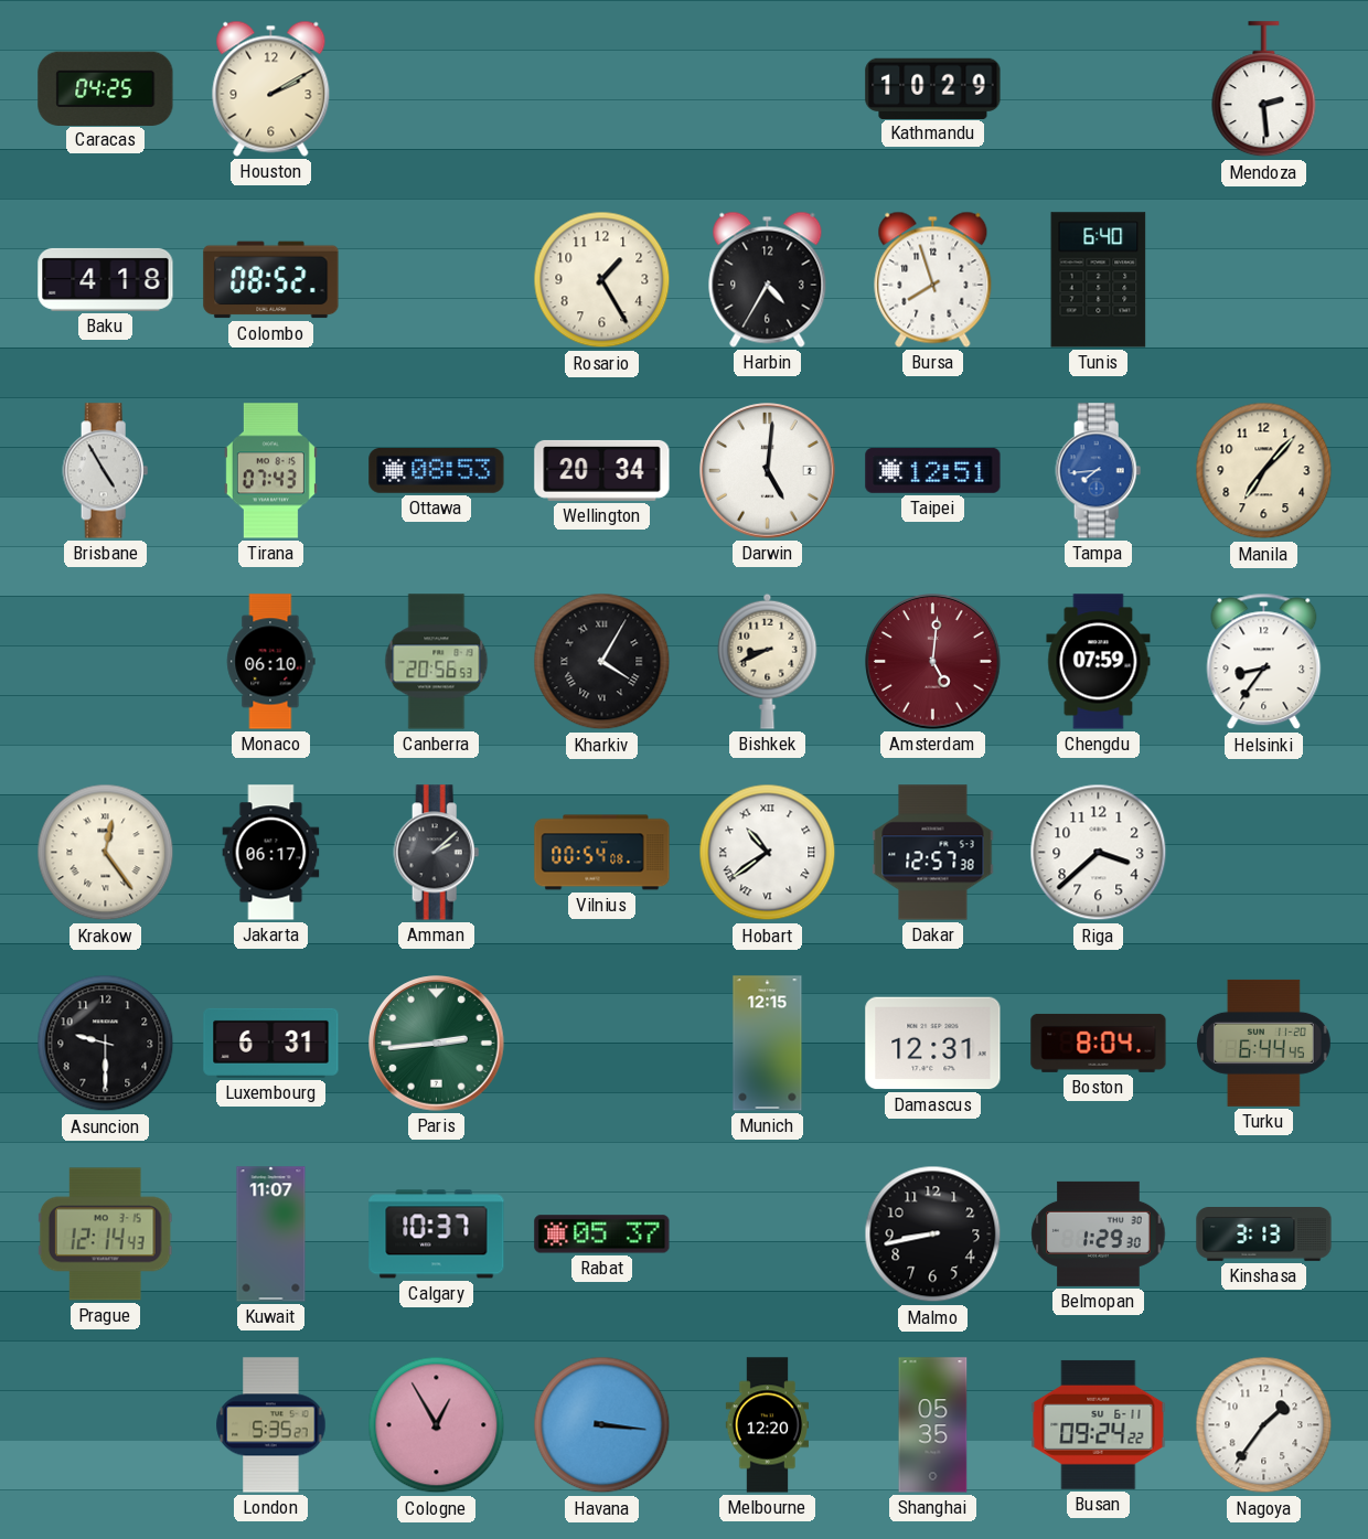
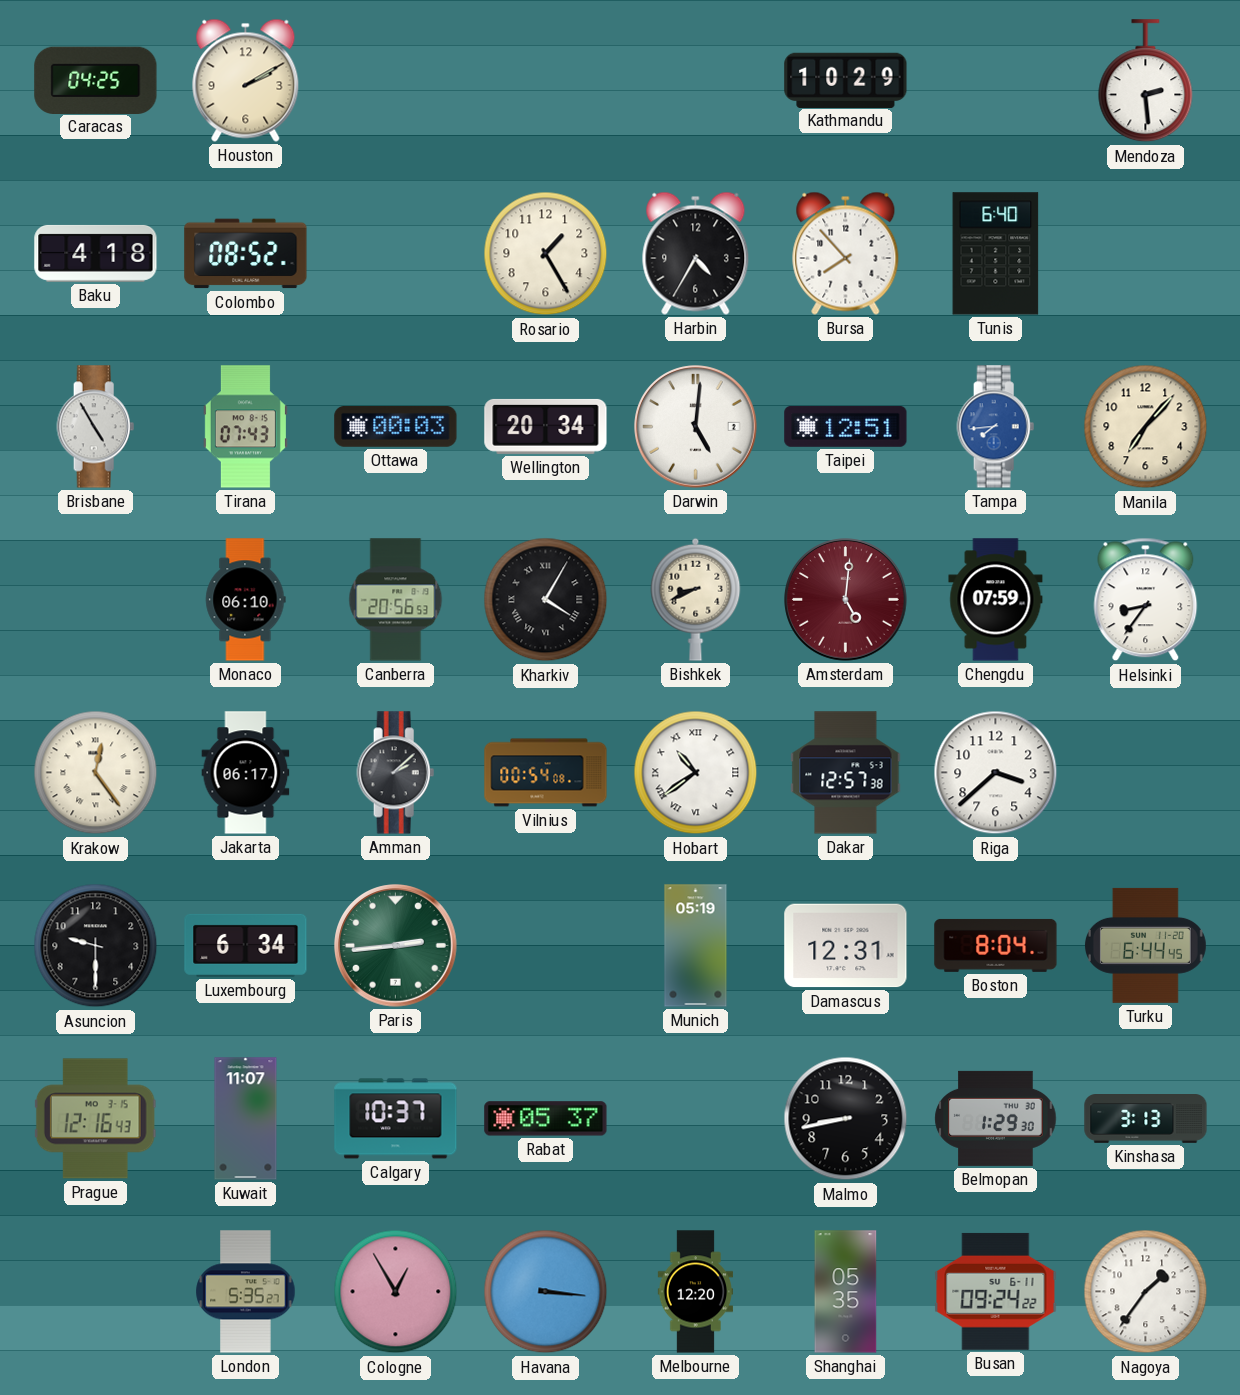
Bursa: 7:57 -> 7:53
Ottawa: 08:53 -> 00:03
Luxembourg: 6:31 -> 6:34
Munich: 12:15 -> 05:19
Prague: 12:14 -> 12:16
